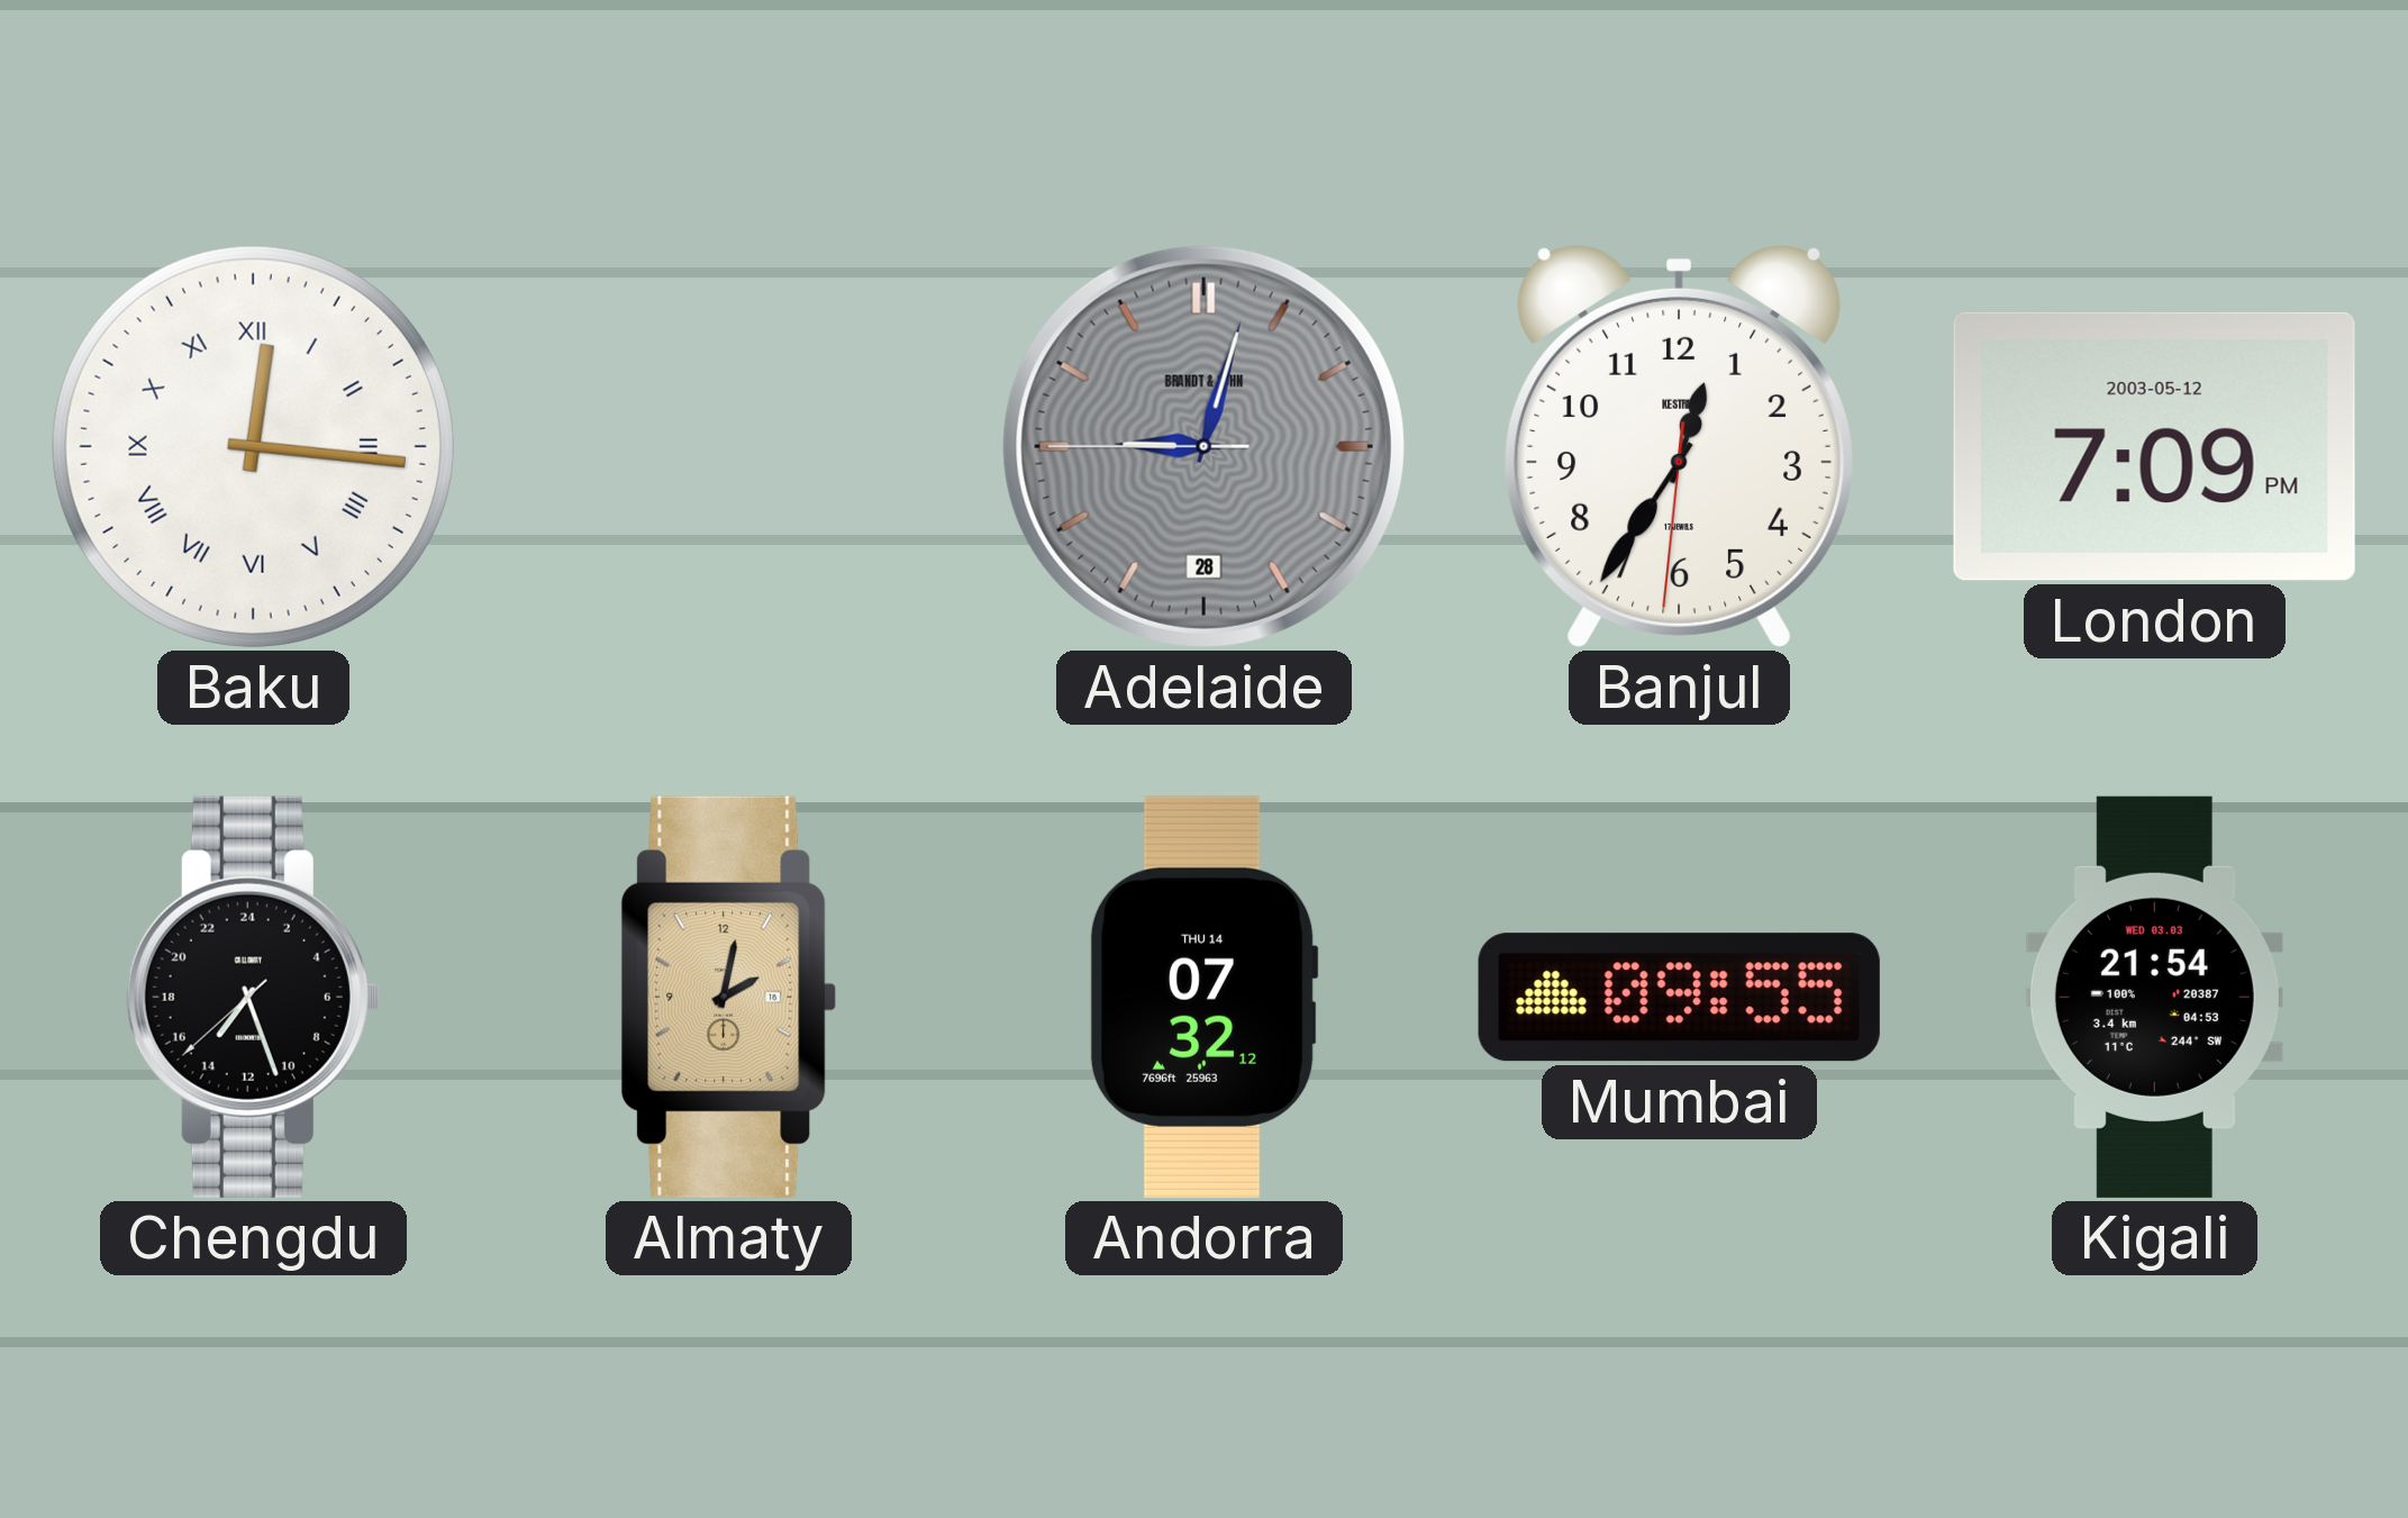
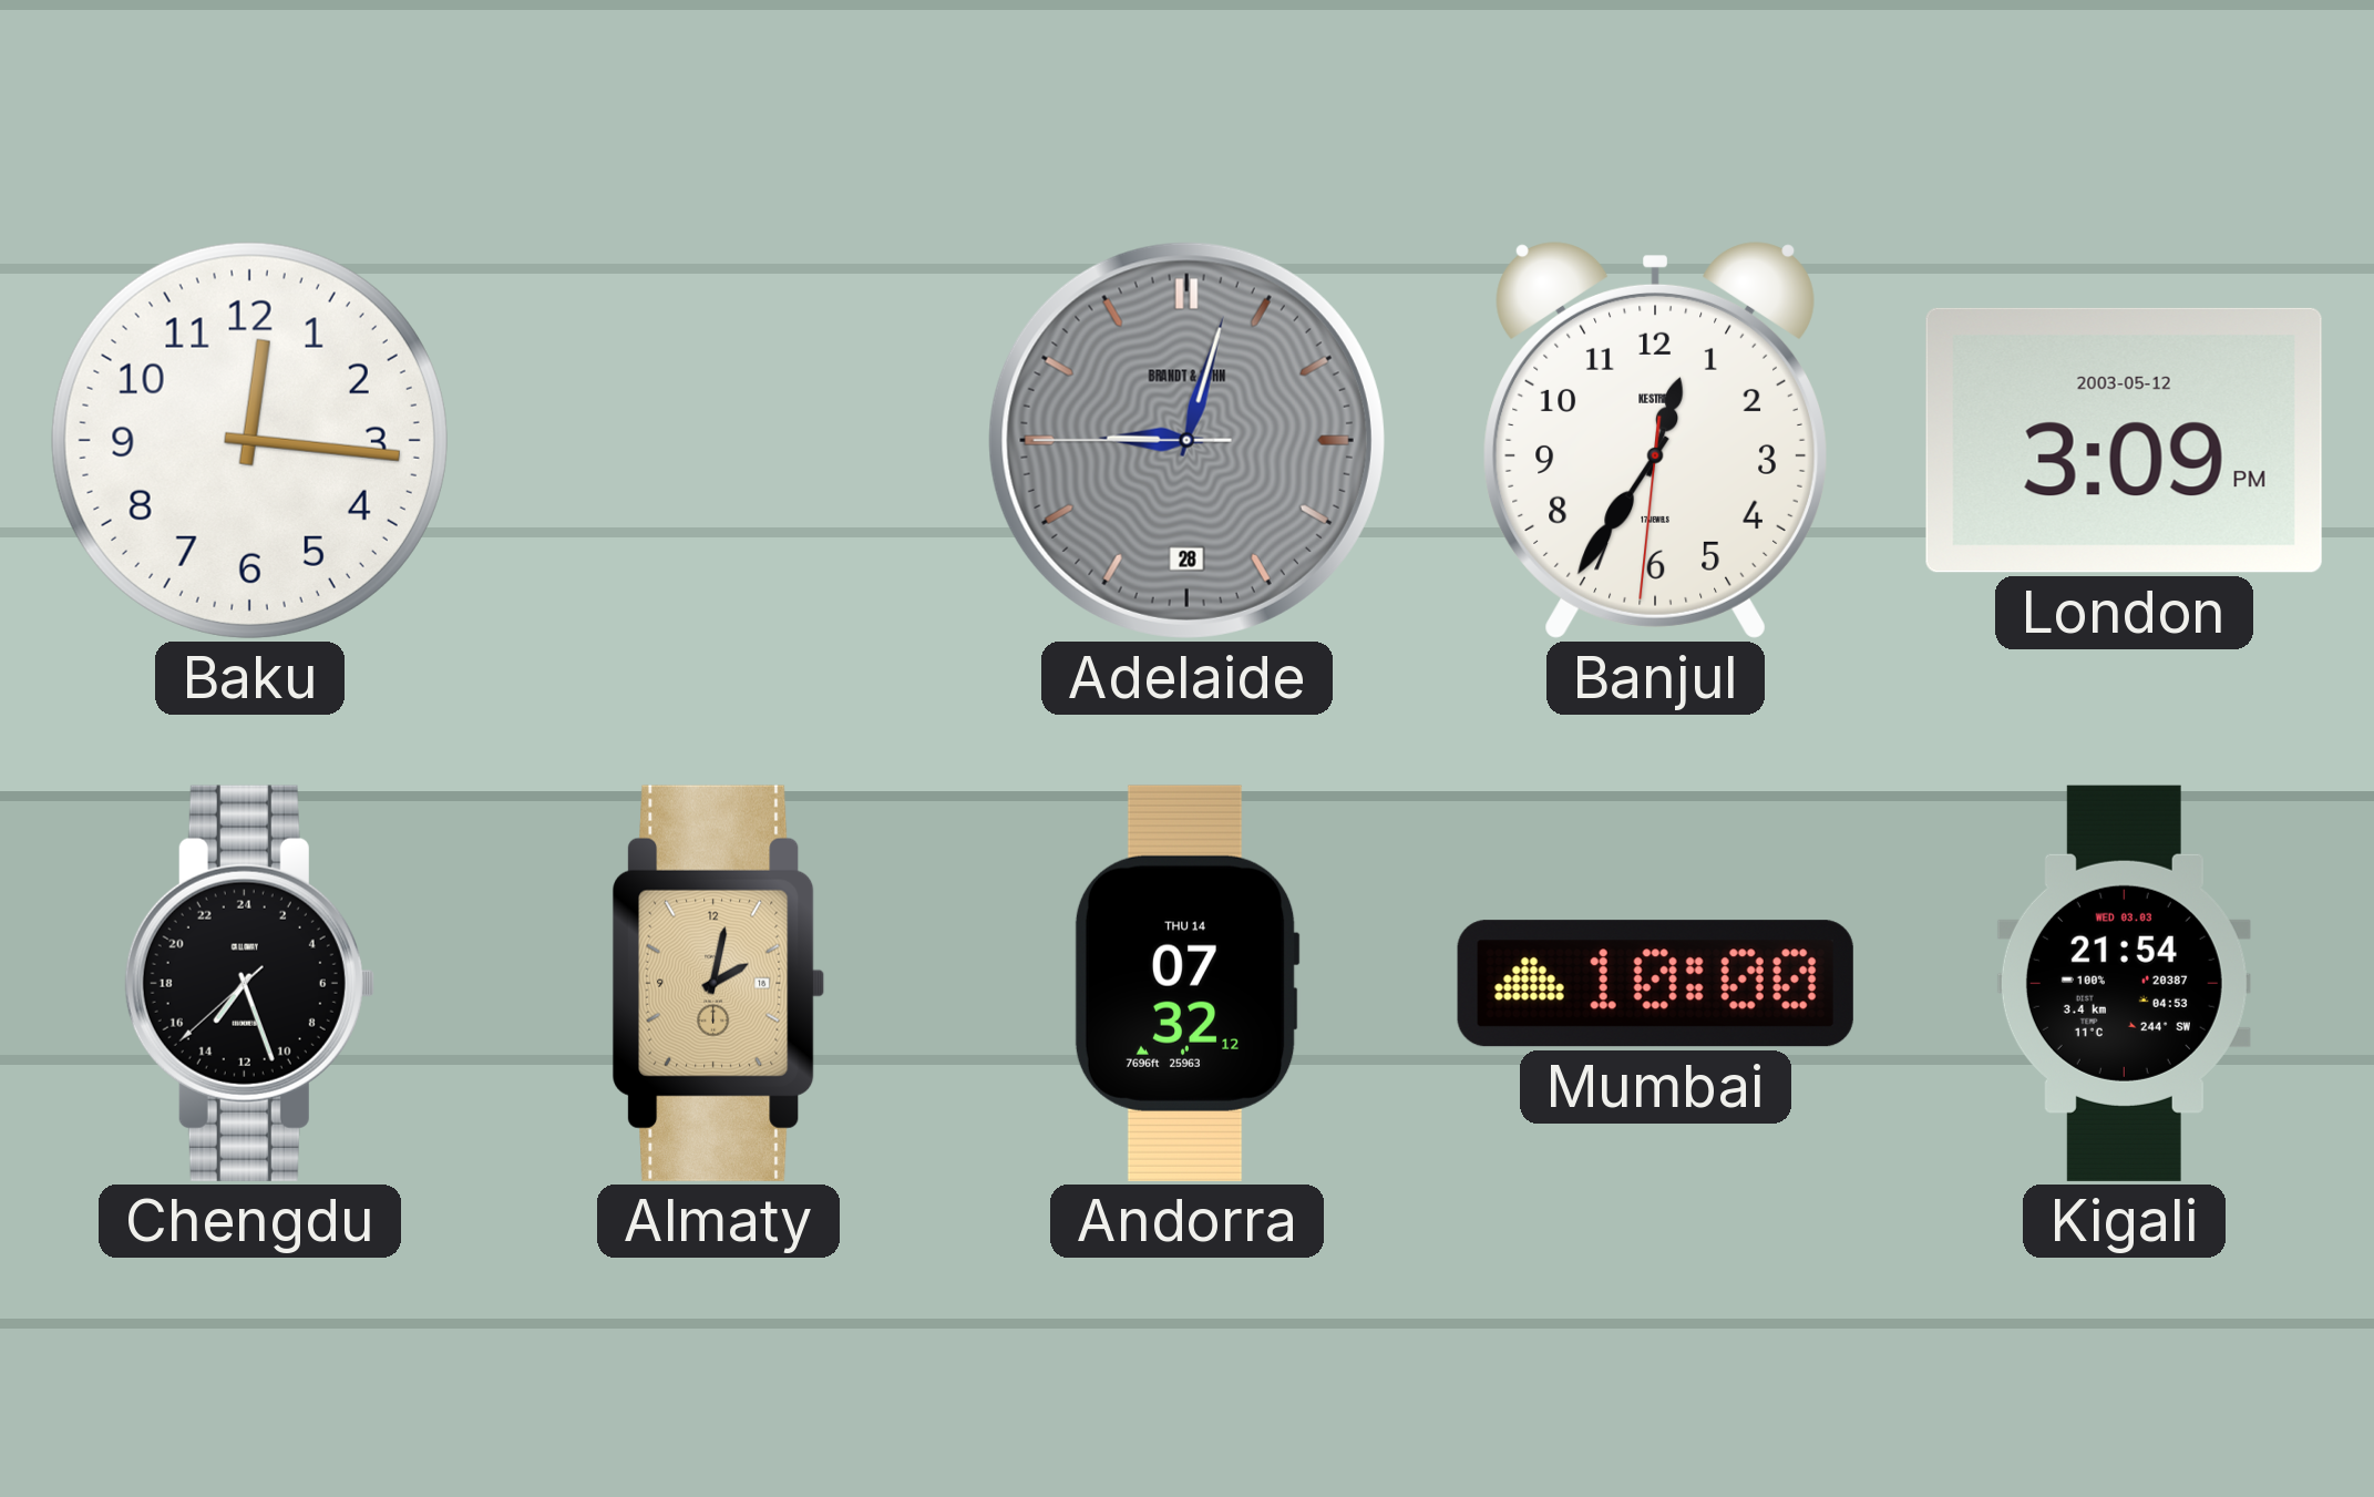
Baku numerals: Roman -> Arabic
London: 7:09 -> 3:09
Mumbai: 09:55 -> 10:00
